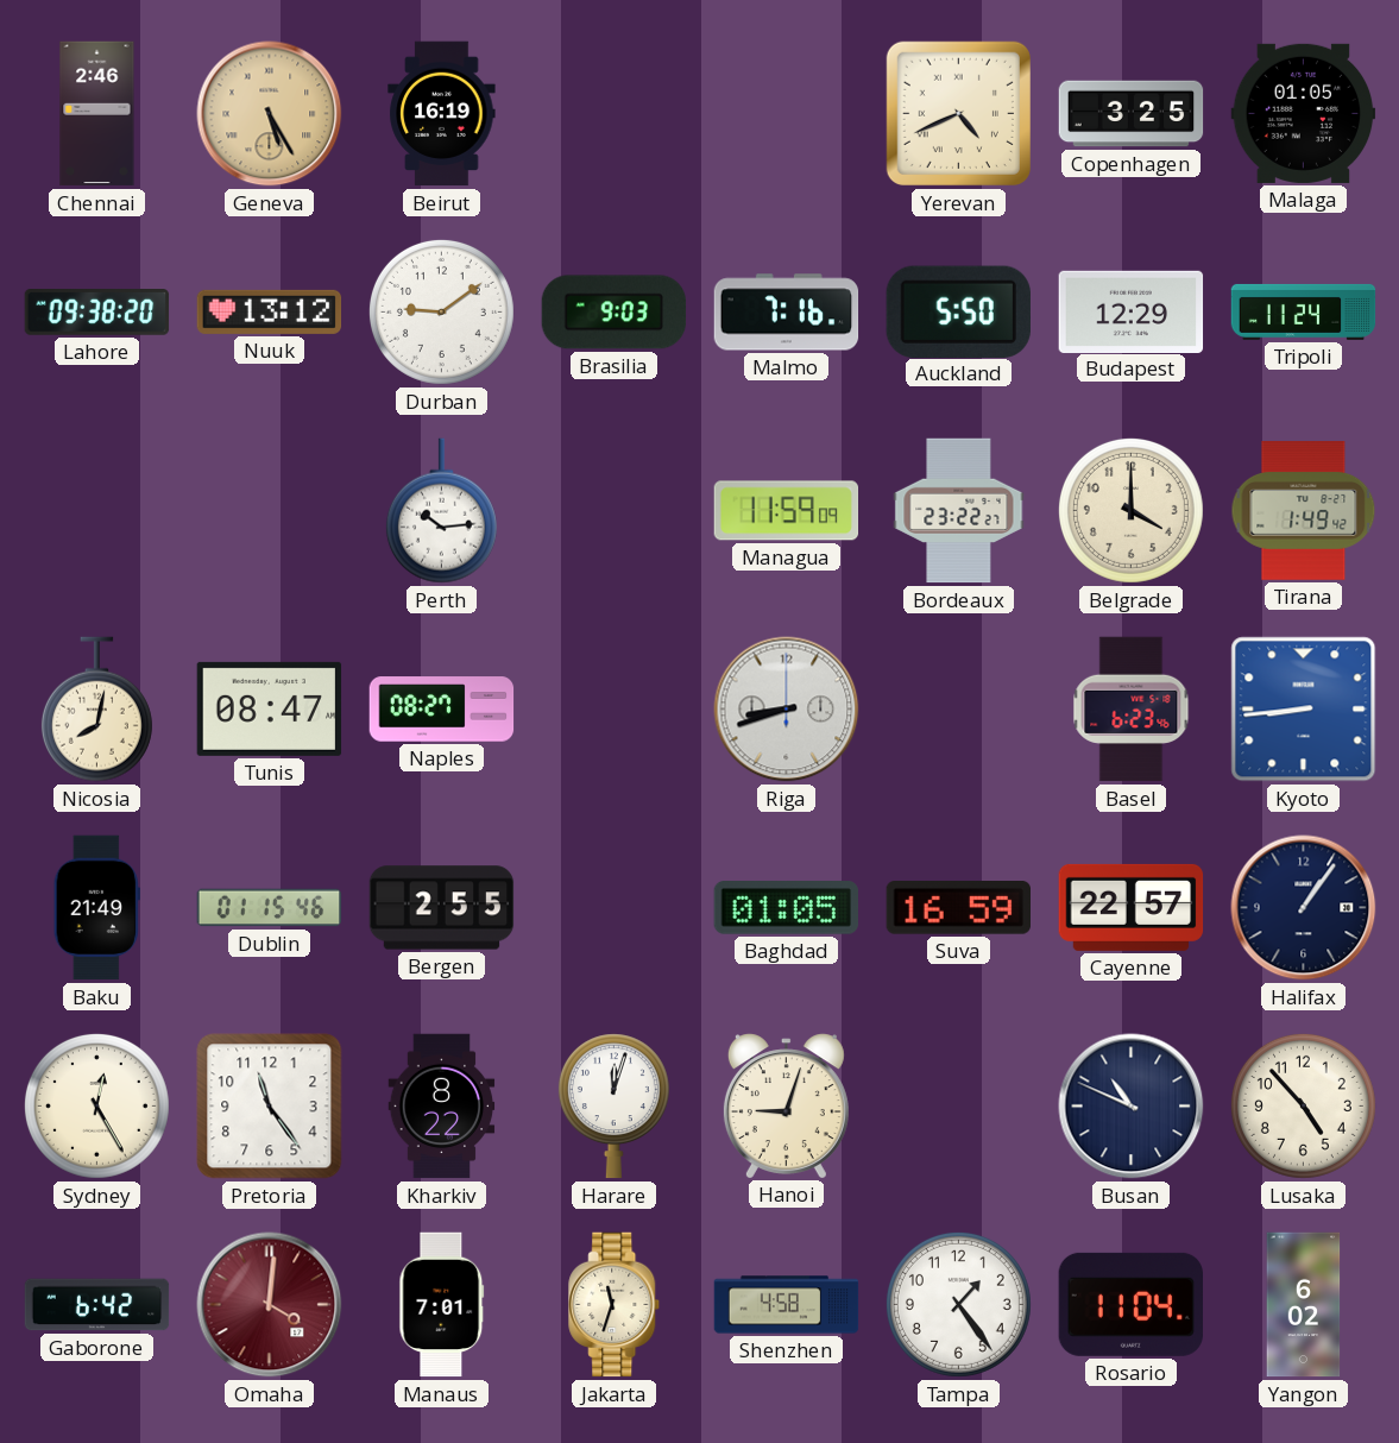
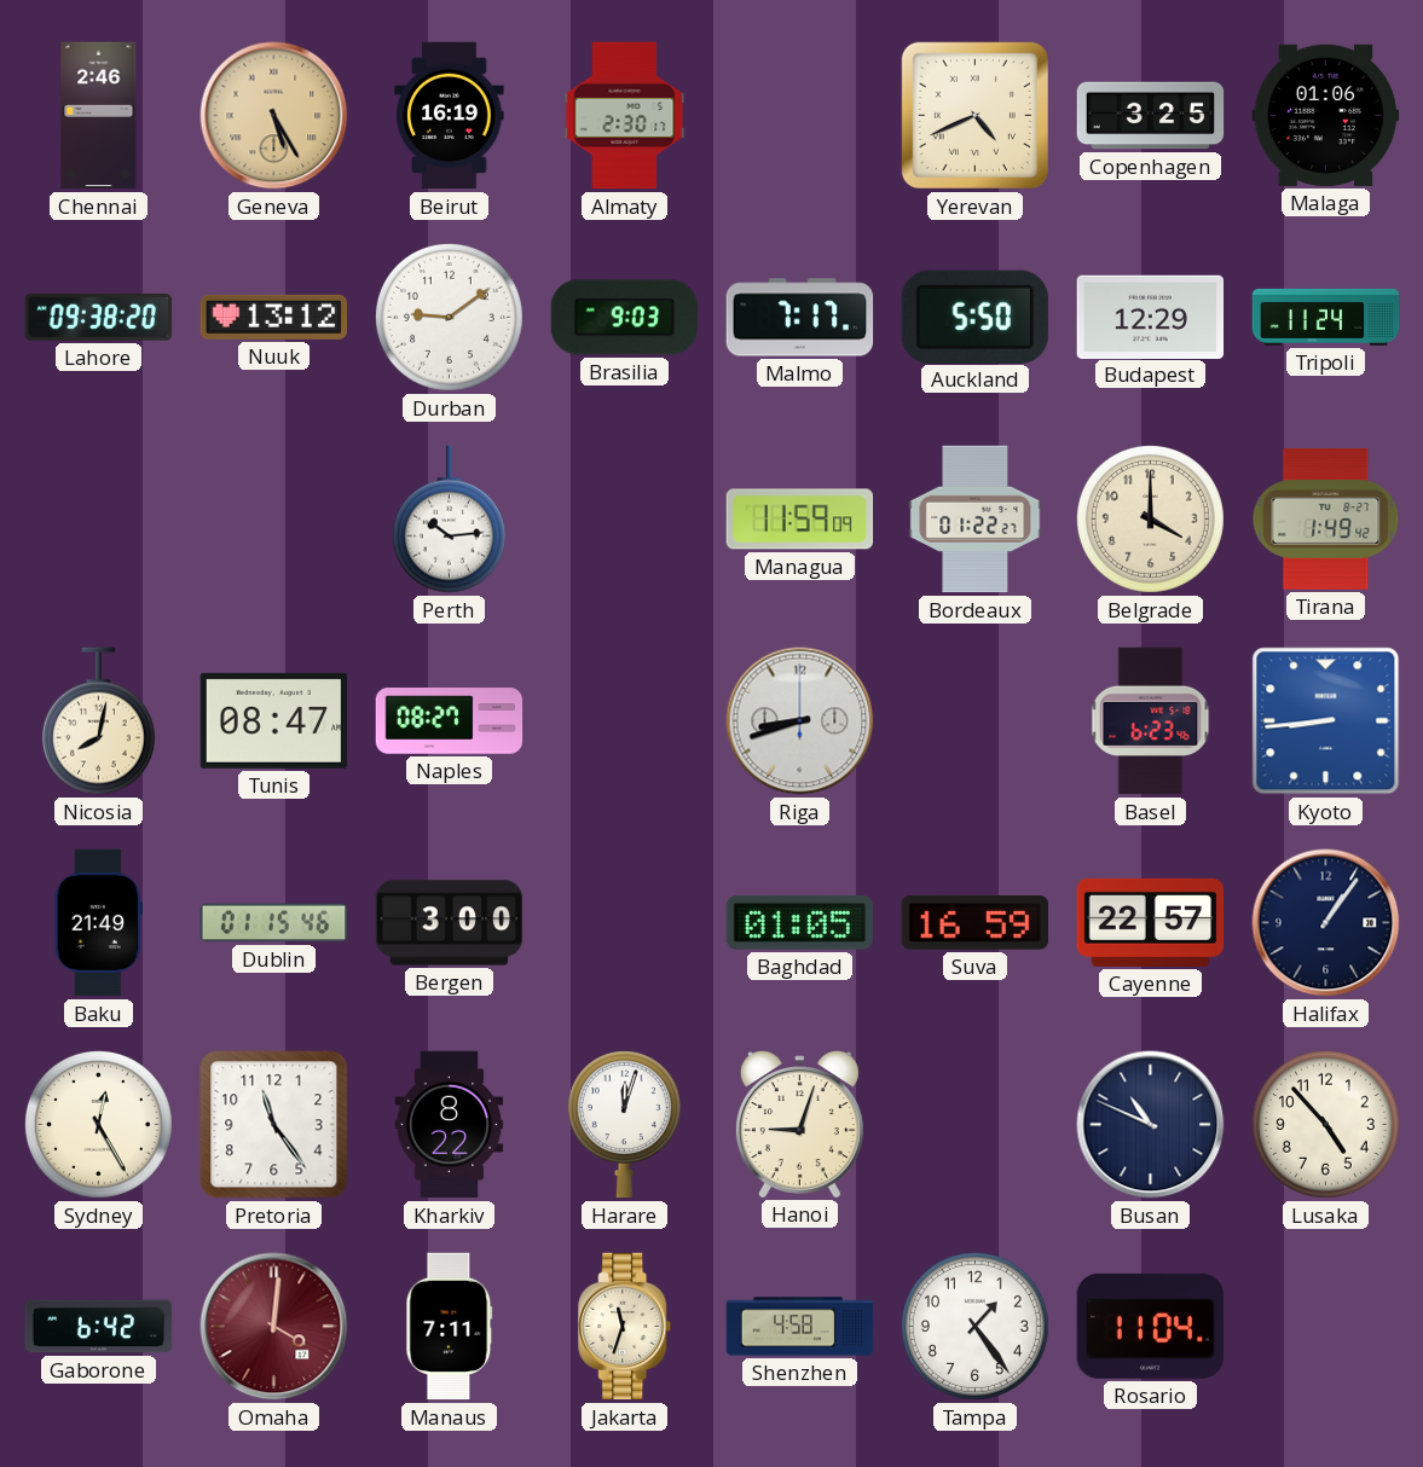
Almaty: none -> 2:30
Malaga: 01:05 -> 01:06
Malmo: 7:16 -> 7:17
Bordeaux: 23:22 -> 01:22
Bergen: 2:55 -> 3:00
Manaus: 7:01 -> 7:11
Yangon: 6:02 -> none
